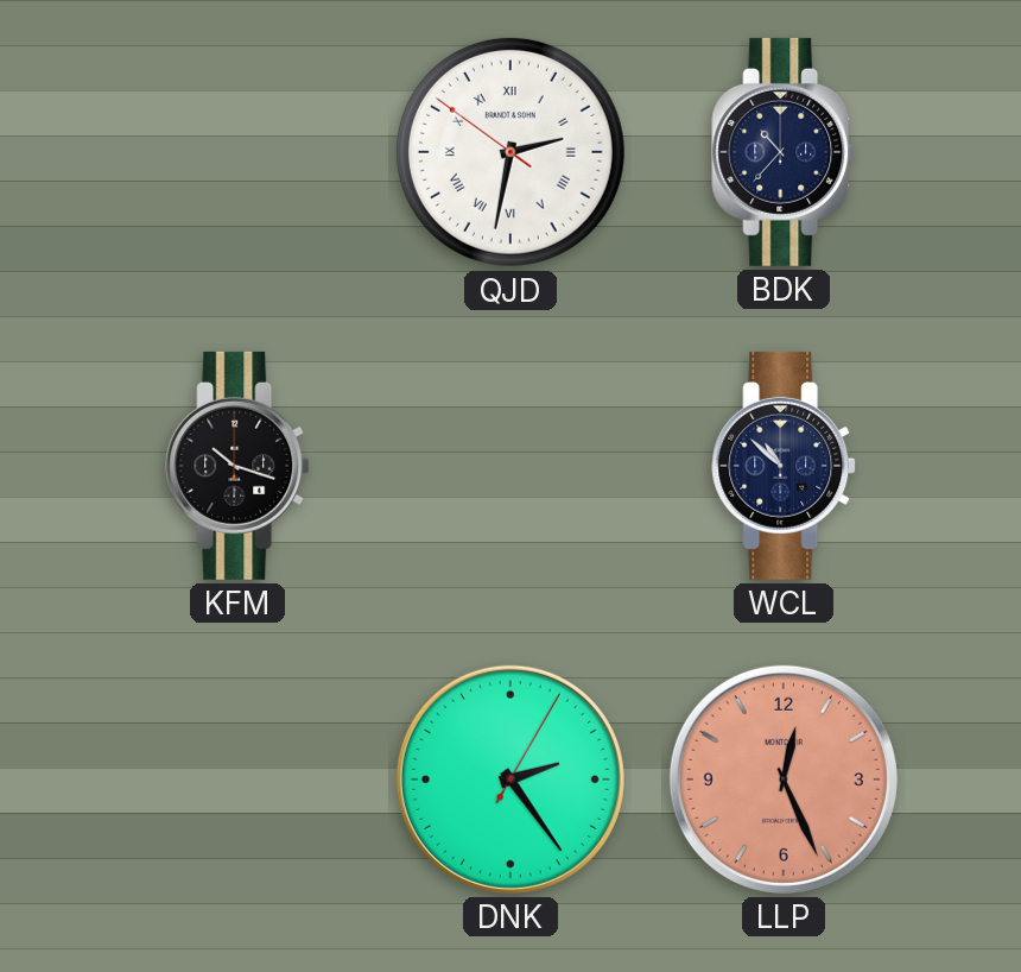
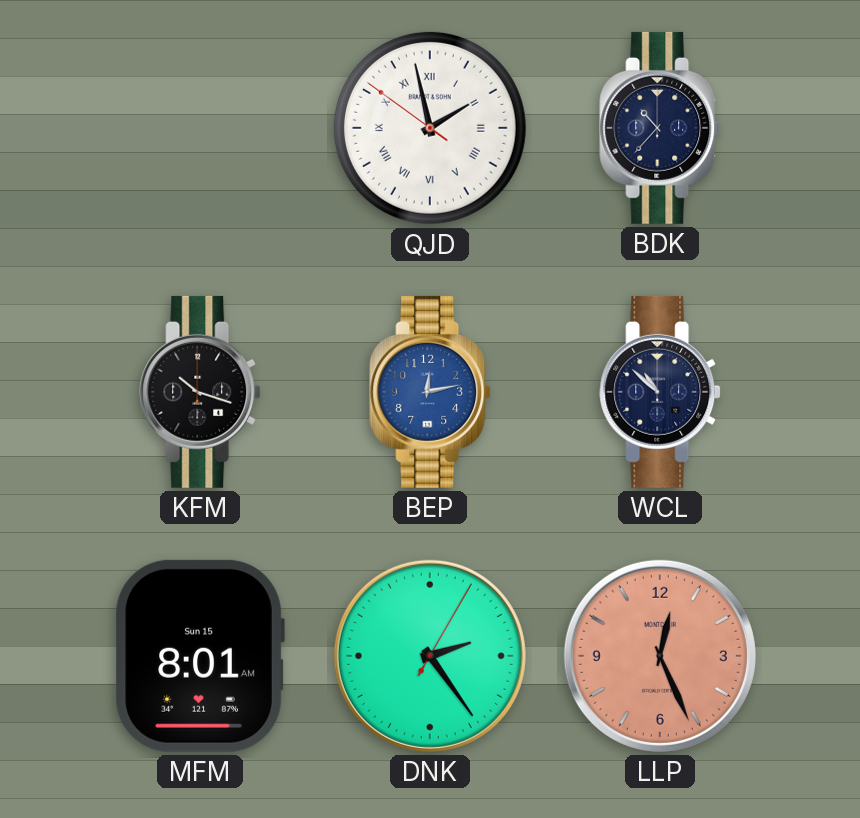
QJD: 2:31 -> 1:57
BEP: none -> 12:13
MFM: none -> 8:01
